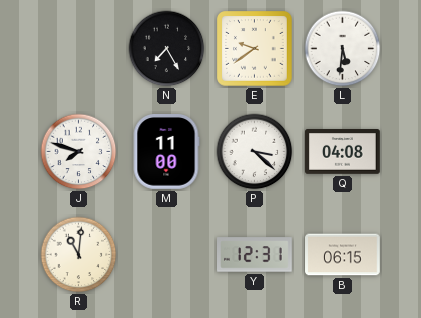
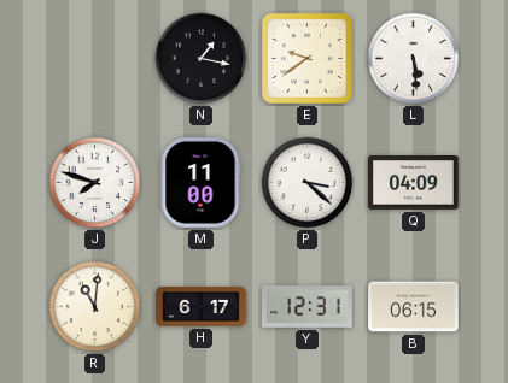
N: 7:25 -> 1:17
L: 5:31 -> 5:29
Q: 04:08 -> 04:09
H: none -> 6:17
